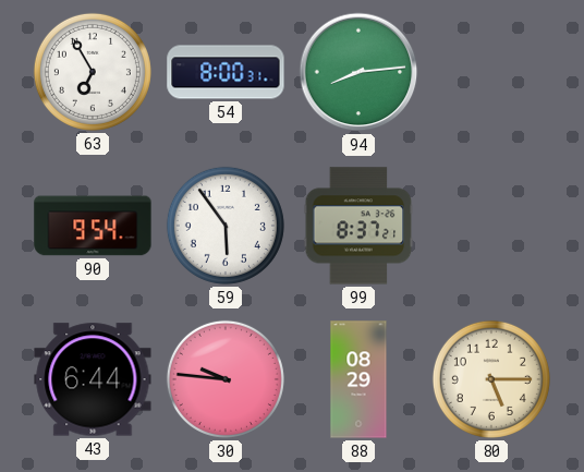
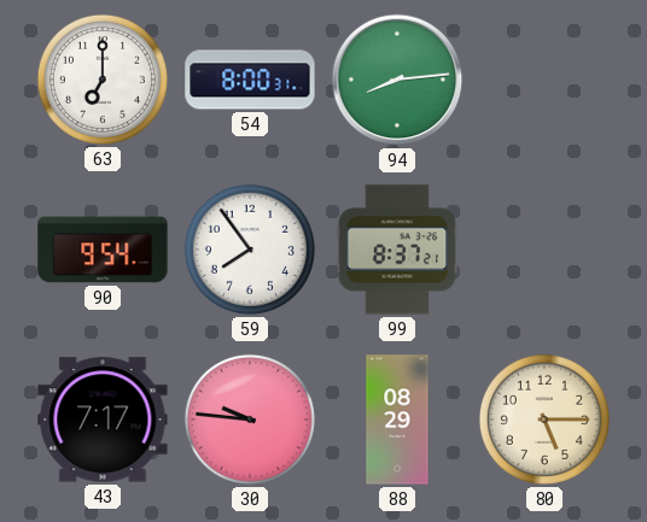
63: 6:55 -> 7:00
59: 5:54 -> 7:54
43: 6:44 -> 7:17
